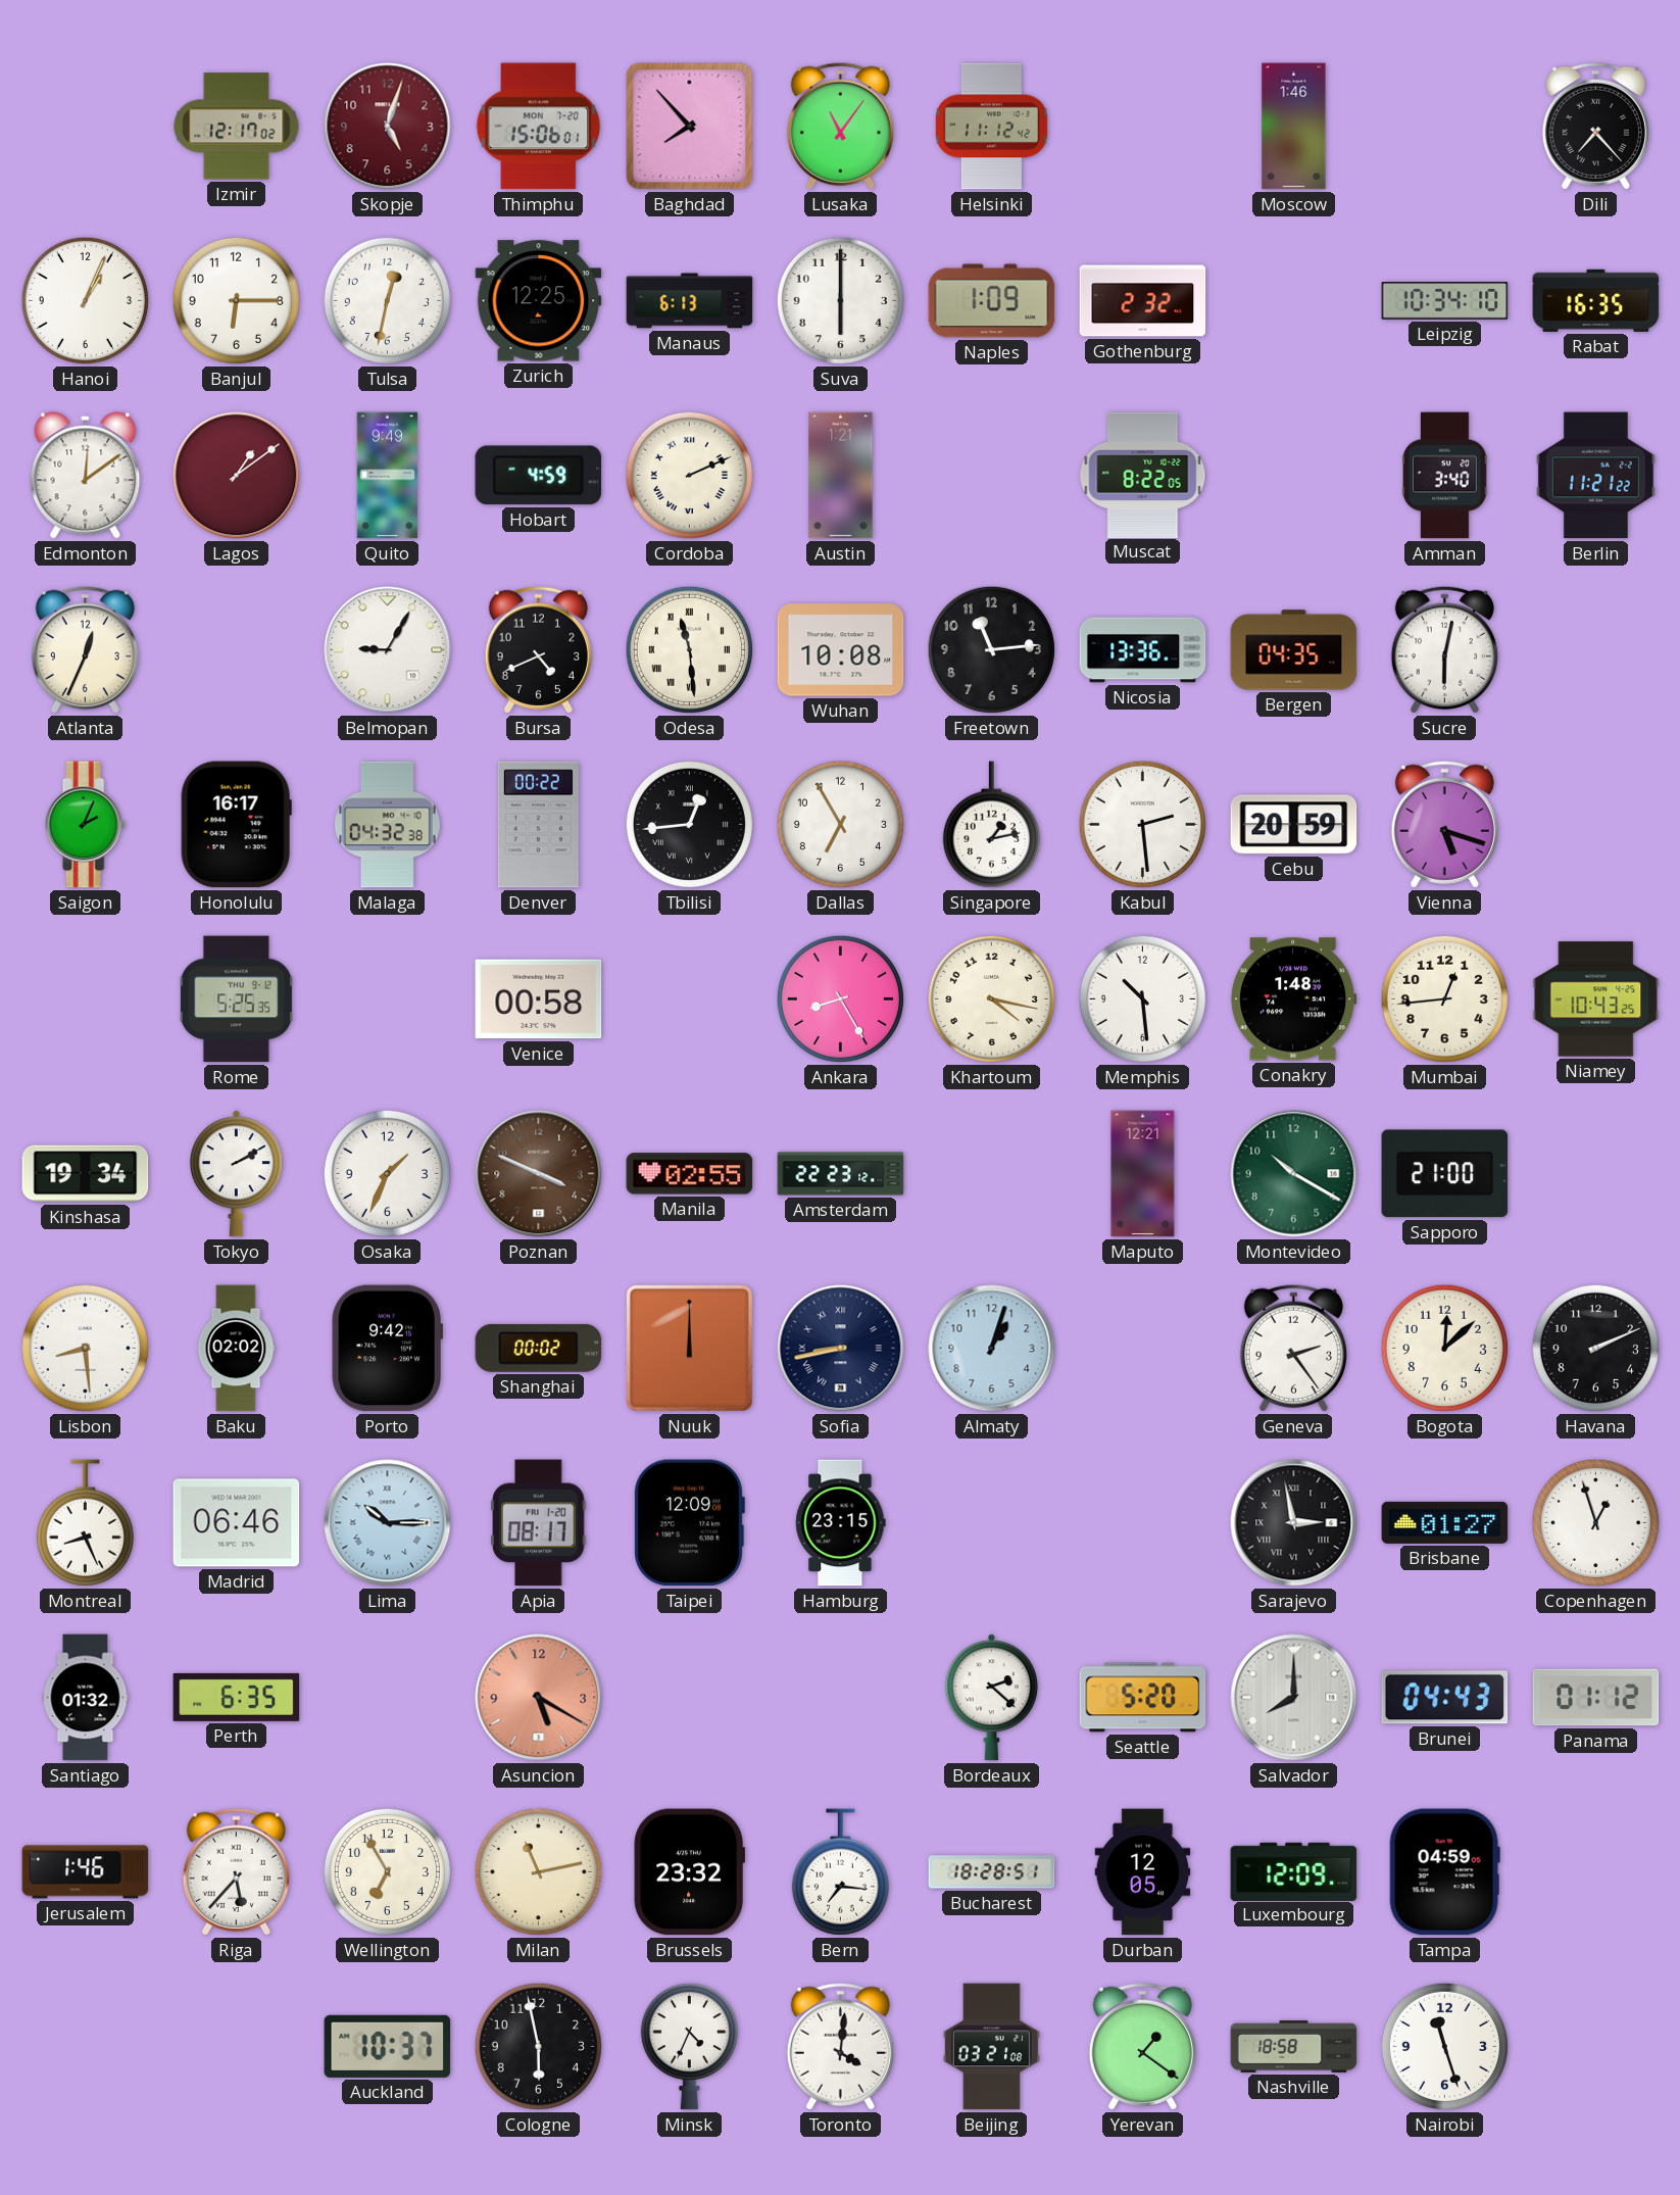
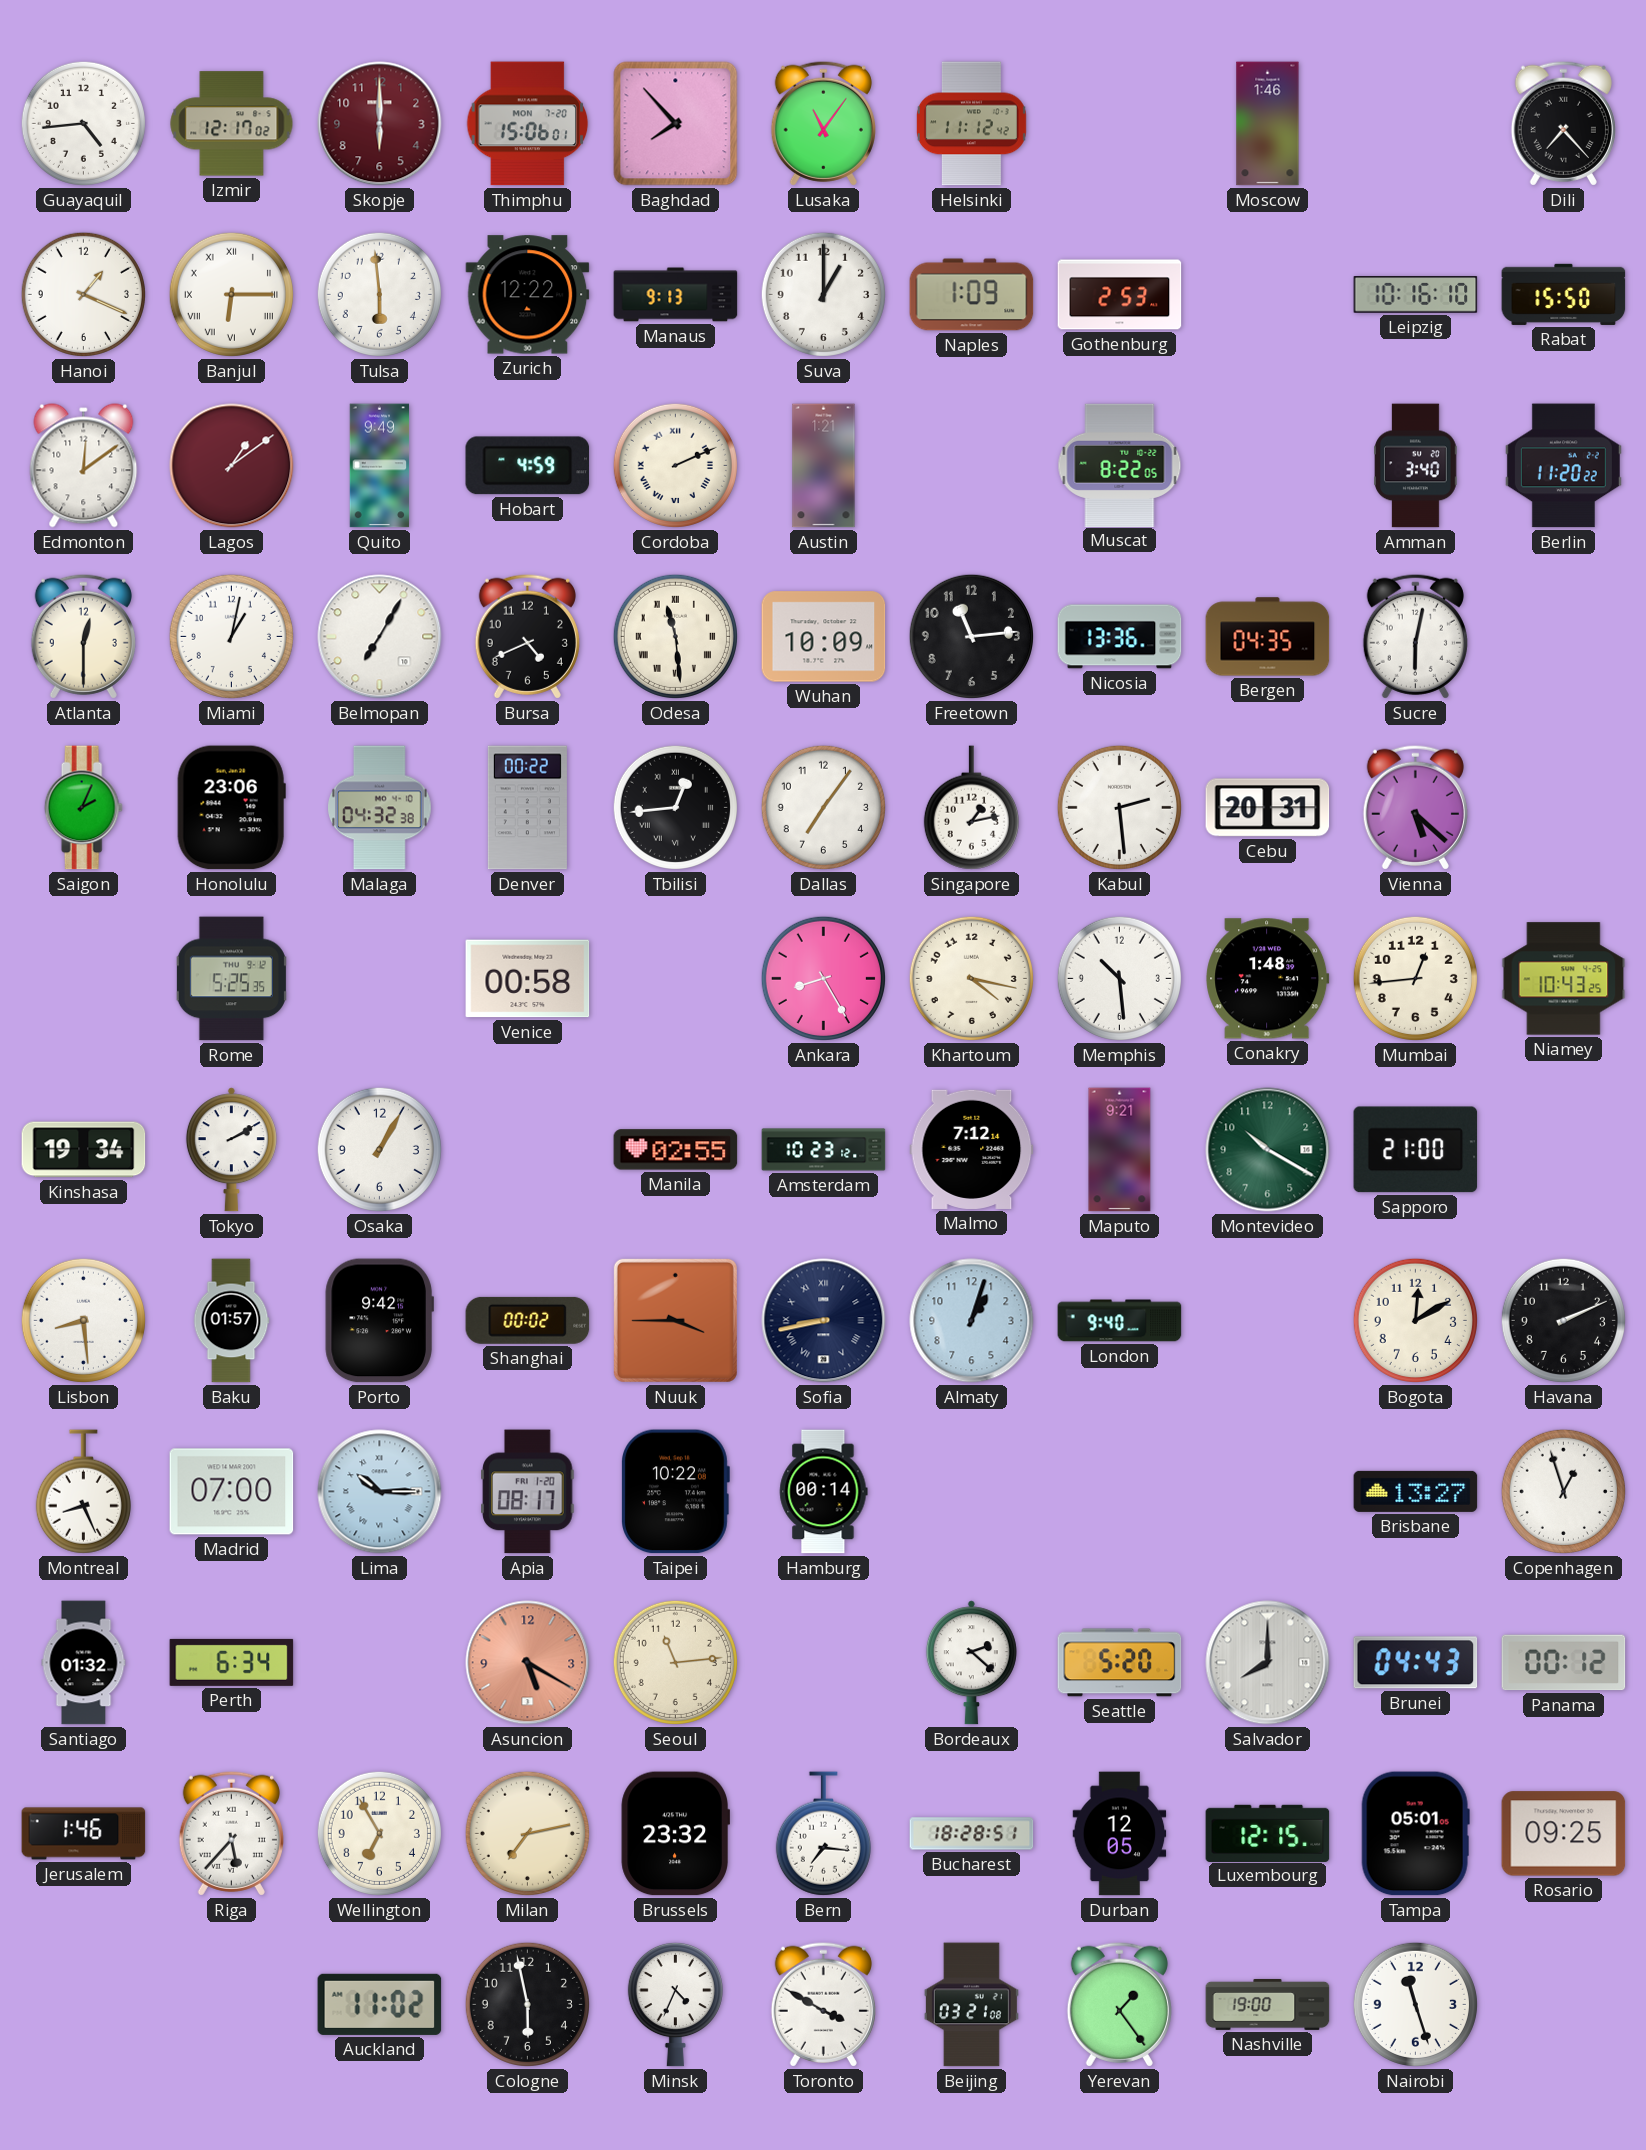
Guayaquil: none -> 4:44
Skopje: 5:03 -> 6:00
Hanoi: 1:04 -> 1:19
Banjul numerals: Arabic -> Roman
Tulsa: 12:32 -> 5:59
Zurich: 12:25 -> 12:22
Manaus: 6:13 -> 9:13
Suva: 6:00 -> 1:00
Gothenburg: 2:32 -> 2:53
Leipzig: 10:34 -> 10:16
Rabat: 16:35 -> 15:50
Berlin: 11:21 -> 11:20
Atlanta: 12:34 -> 12:30
Miami: none -> 1:02
Belmopan: 9:05 -> 7:05
Wuhan: 10:08 -> 10:09
Honolulu: 16:17 -> 23:06
Dallas: 6:55 -> 7:06
Cebu: 20:59 -> 20:31
Vienna: 5:18 -> 5:22
Osaka: 1:34 -> 1:05
Poznan: 3:49 -> none
Amsterdam: 22:23 -> 10:23
Malmo: none -> 7:12
Maputo: 12:21 -> 9:21
Baku: 02:02 -> 01:57
Nuuk: 12:00 -> 3:45
London: none -> 9:40
Geneva: 2:24 -> none
Bogota: 12:08 -> 12:10
Madrid: 06:46 -> 07:00
Taipei: 12:09 -> 10:22
Hamburg: 23:15 -> 00:14
Sarajevo: 2:58 -> none
Brisbane: 01:27 -> 13:27
Perth: 6:35 -> 6:34
Seoul: none -> 11:14
Panama: 01:12 -> 00:12
Milan: 11:13 -> 7:13
Luxembourg: 12:09 -> 12:15
Tampa: 04:59 -> 05:01
Rosario: none -> 09:25
Auckland: 10:37 -> 11:02
Toronto: 4:01 -> 3:50
Yerevan: 1:21 -> 1:24
Nashville: 18:58 -> 19:00
